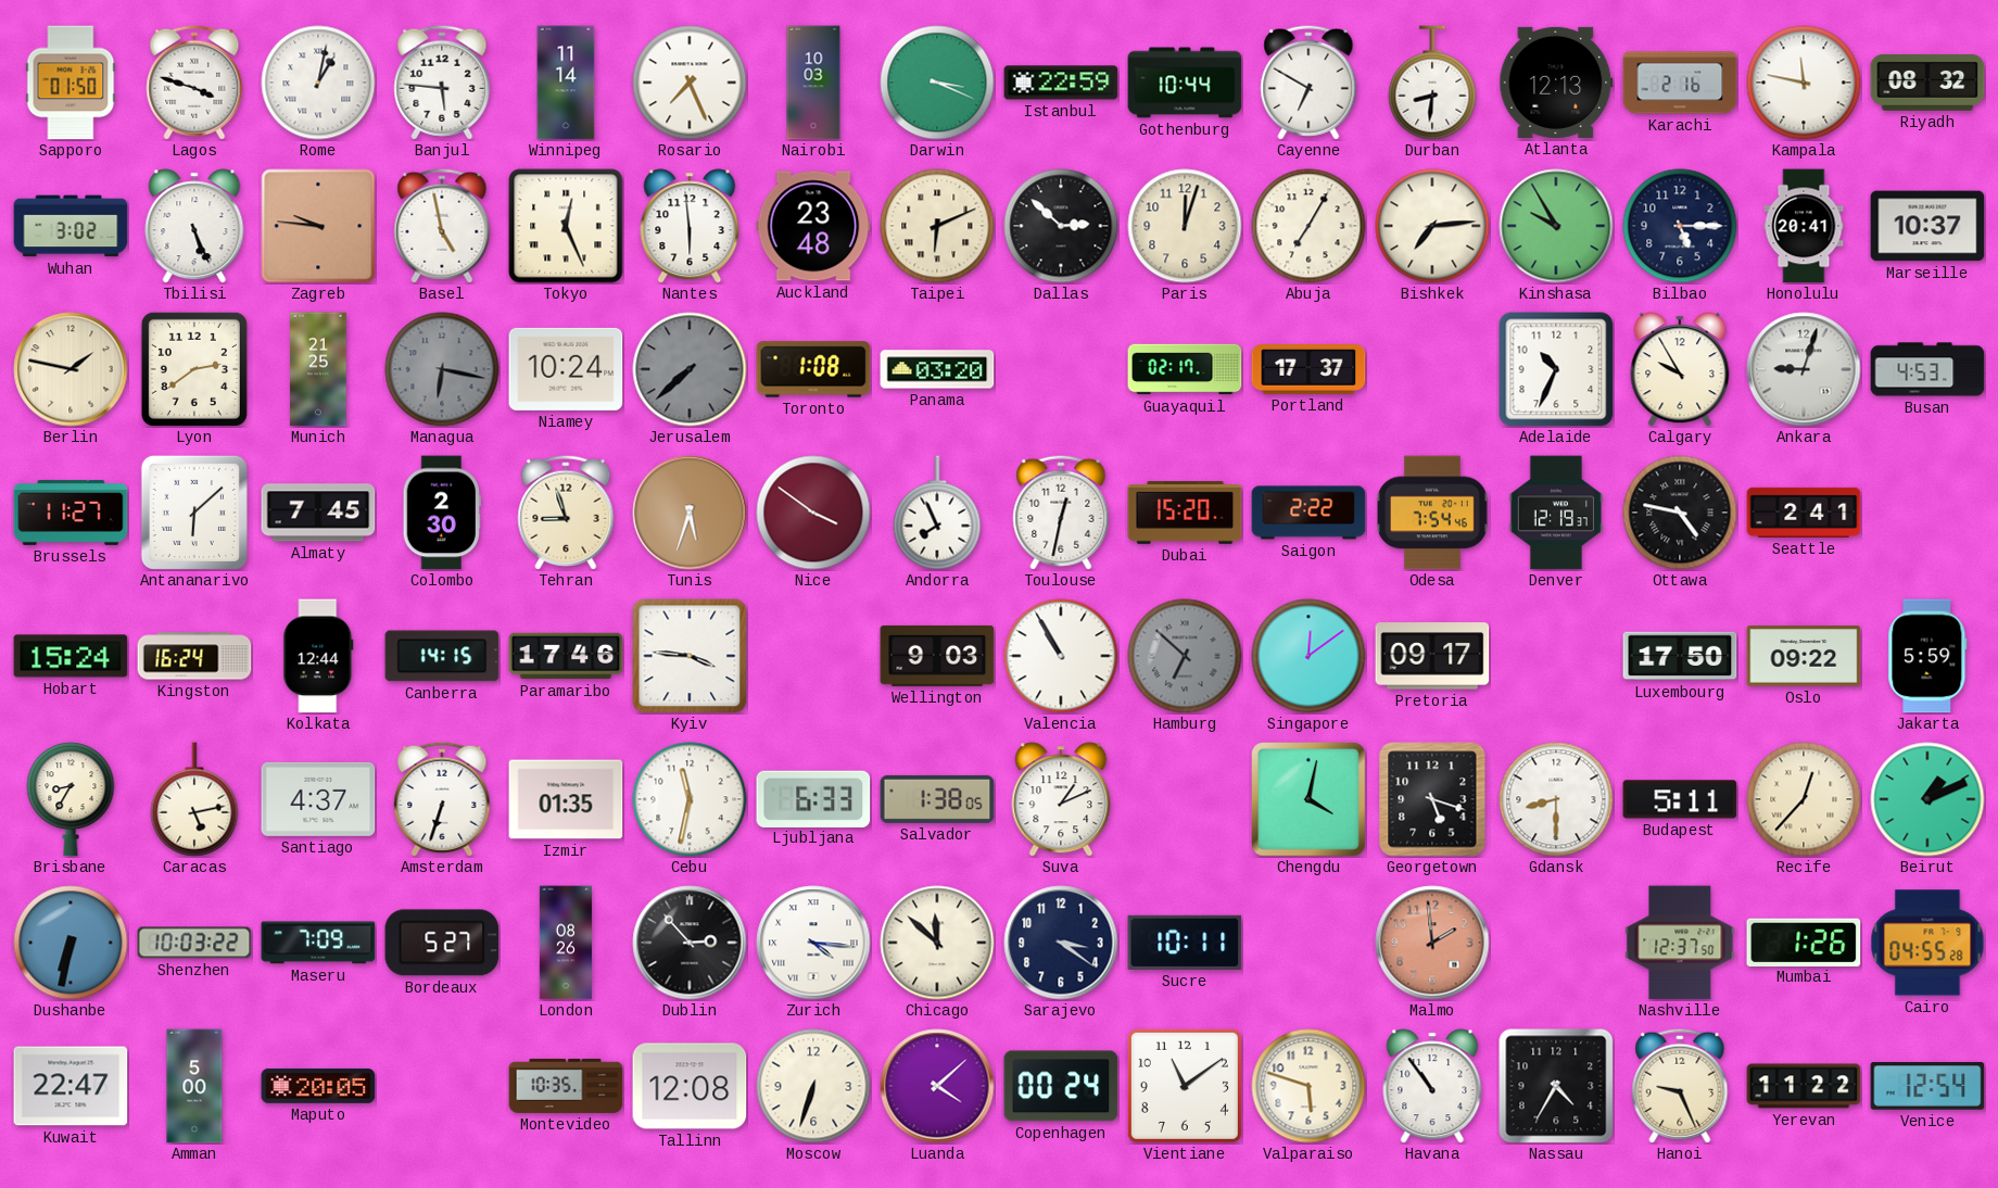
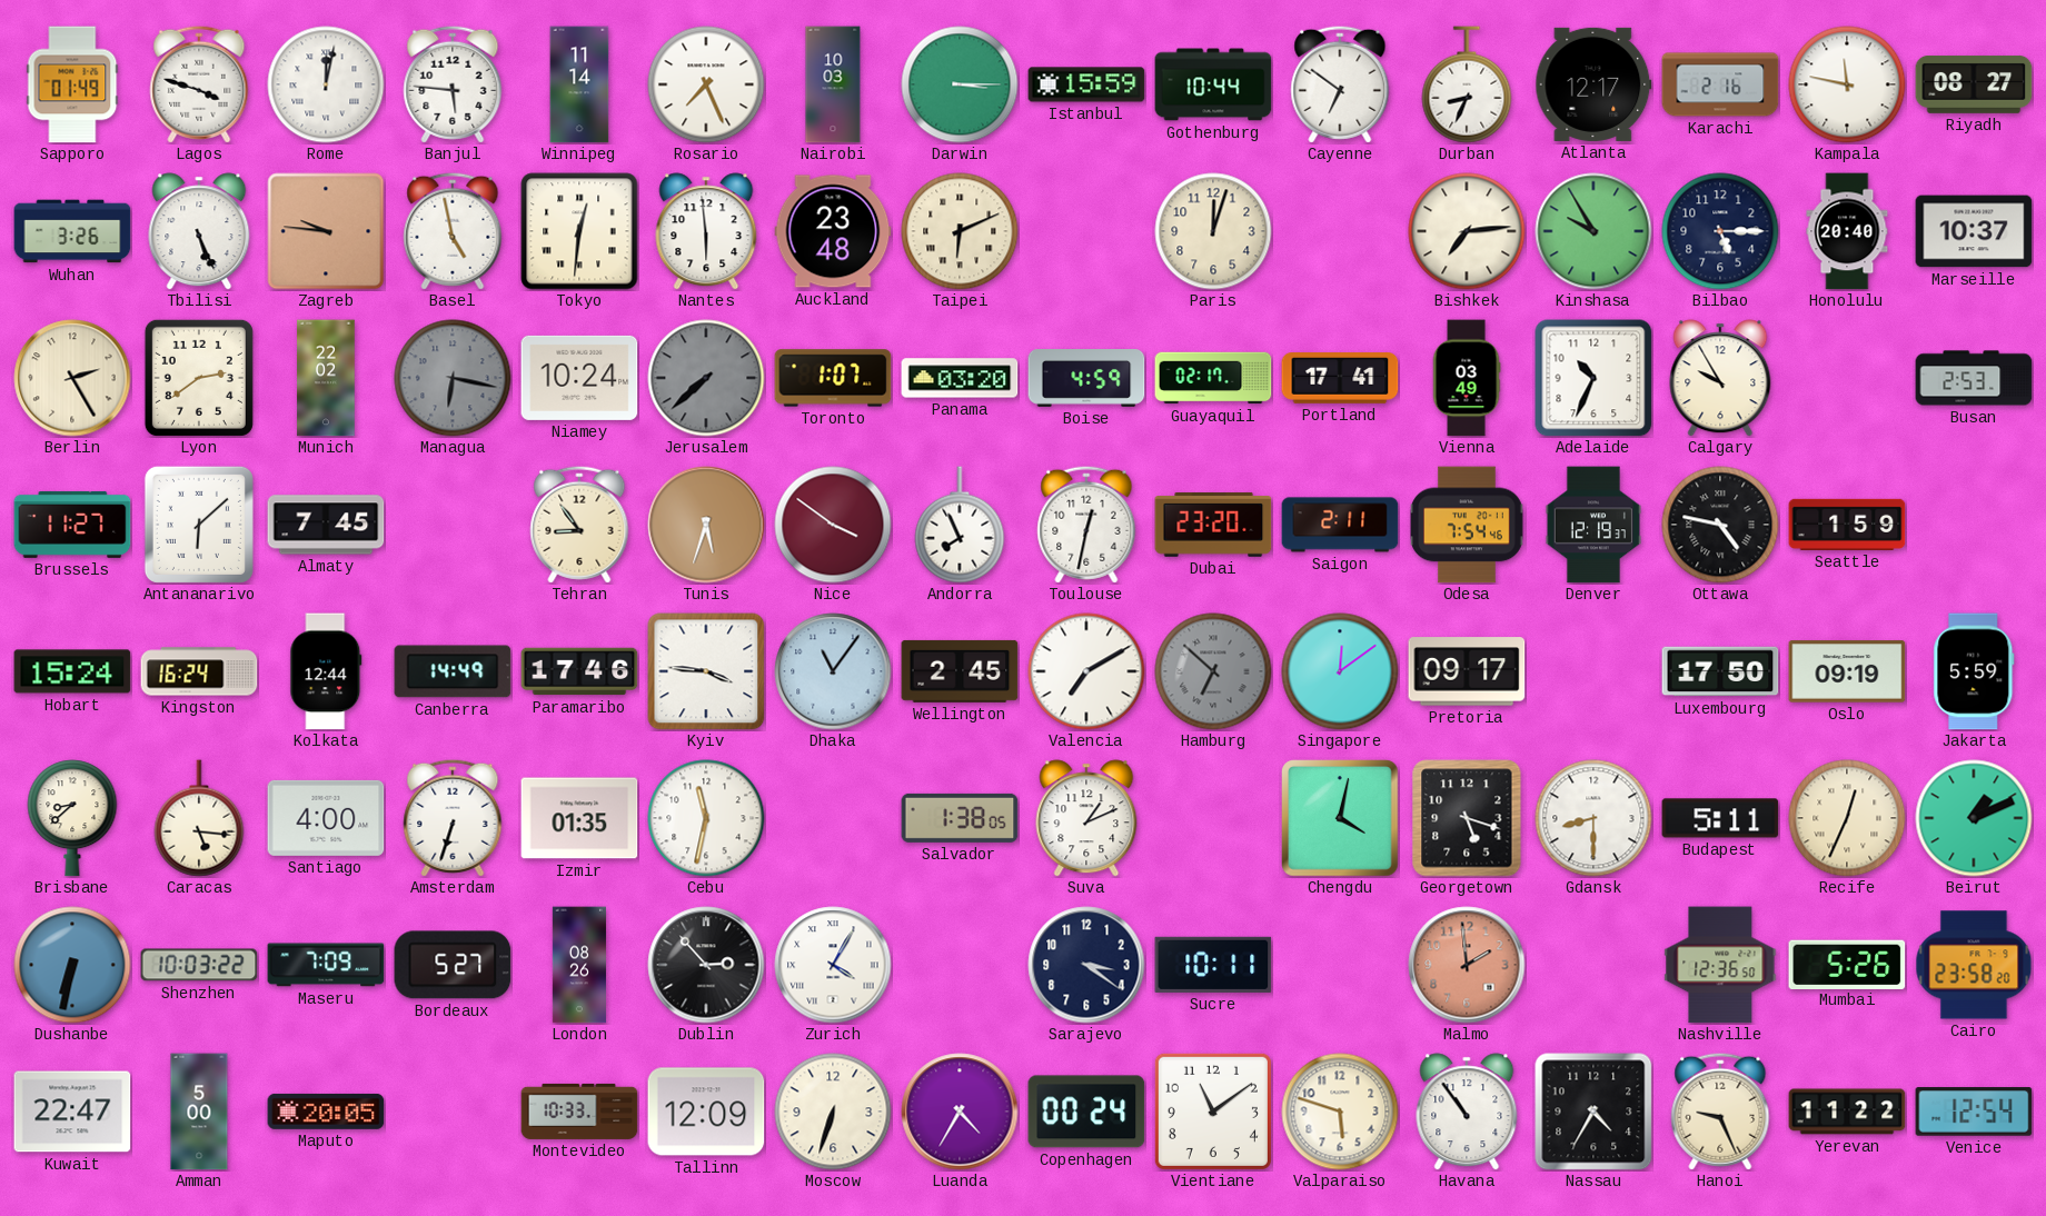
Sapporo: 01:50 -> 01:49
Rome: 1:02 -> 12:02
Darwin: 3:19 -> 3:15
Istanbul: 22:59 -> 15:59
Cayenne: 6:50 -> 6:51
Durban: 8:31 -> 8:34
Atlanta: 12:13 -> 12:17
Riyadh: 08:32 -> 08:27
Wuhan: 3:02 -> 3:26
Tokyo: 12:26 -> 12:31
Dallas: 2:52 -> none
Abuja: 7:05 -> none
Honolulu: 20:41 -> 20:40
Berlin: 1:47 -> 2:25
Munich: 21:25 -> 22:02
Toronto: 1:08 -> 1:07
Boise: none -> 4:59
Portland: 17:37 -> 17:41
Vienna: none -> 03:49
Ankara: 9:03 -> none
Busan: 4:53 -> 2:53
Colombo: 2:30 -> none
Tehran: 8:57 -> 8:54
Dubai: 15:20 -> 23:20
Saigon: 2:22 -> 2:11
Seattle: 2:41 -> 1:59
Canberra: 14:15 -> 14:49
Dhaka: none -> 11:06
Wellington: 9:03 -> 2:45
Valencia: 10:55 -> 7:10
Oslo: 09:22 -> 09:19
Brisbane: 8:35 -> 8:38
Caracas: 5:13 -> 5:16
Santiago: 4:37 -> 4:00
Ljubljana: 6:33 -> none
Recife: 12:37 -> 12:34
Zurich: 4:16 -> 4:05
Chicago: 11:52 -> none
Nashville: 12:37 -> 12:36
Mumbai: 1:26 -> 5:26
Cairo: 04:55 -> 23:58
Montevideo: 10:35 -> 10:33
Tallinn: 12:08 -> 12:09
Luanda: 4:08 -> 4:35
